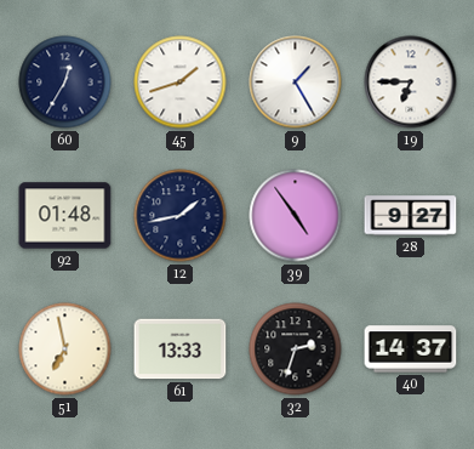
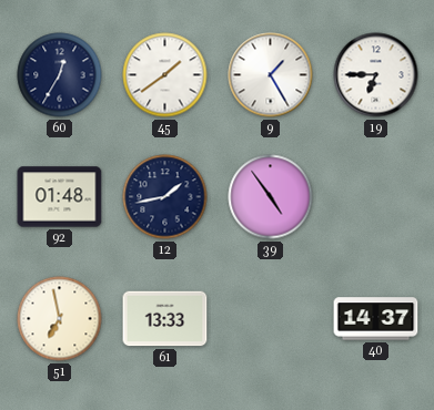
45: 1:42 -> 1:39
28: 9:27 -> none
32: 2:33 -> none
